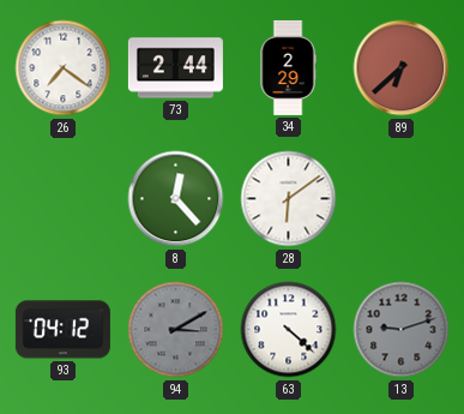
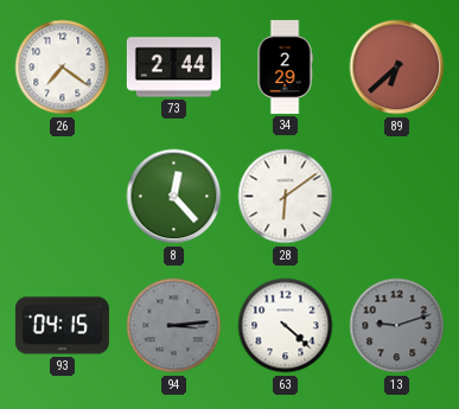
93: 04:12 -> 04:15
94: 3:10 -> 3:14
